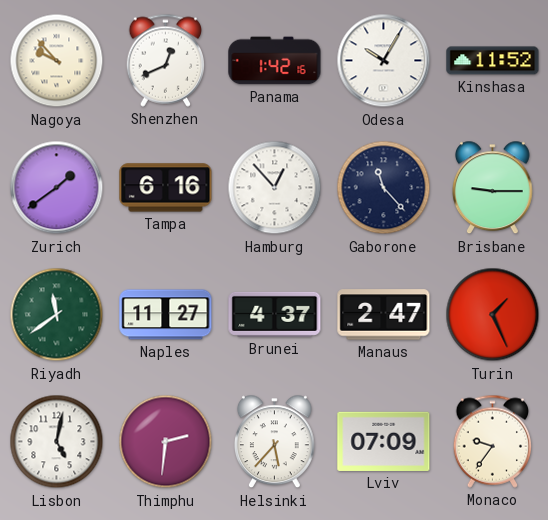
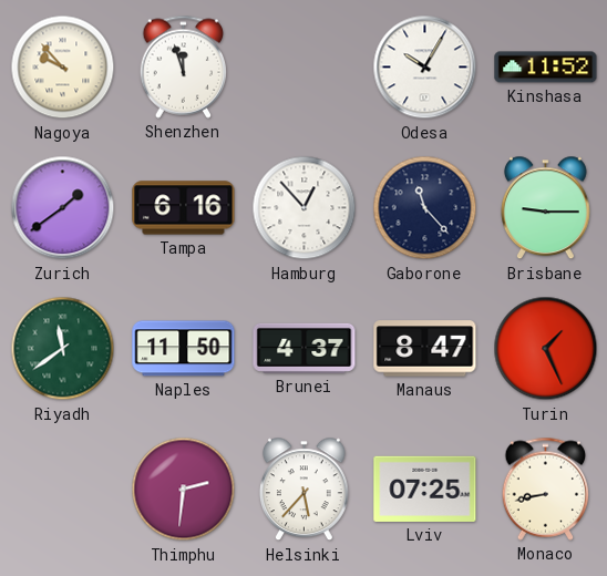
Shenzhen: 12:41 -> 11:57
Panama: 1:42 -> none
Naples: 11:27 -> 11:50
Manaus: 2:47 -> 8:47
Lisbon: 5:02 -> none
Lviv: 07:09 -> 07:25
Monaco: 9:36 -> 8:43
